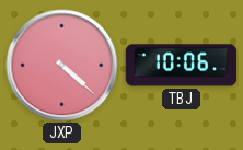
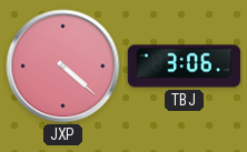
TBJ: 10:06 -> 3:06
